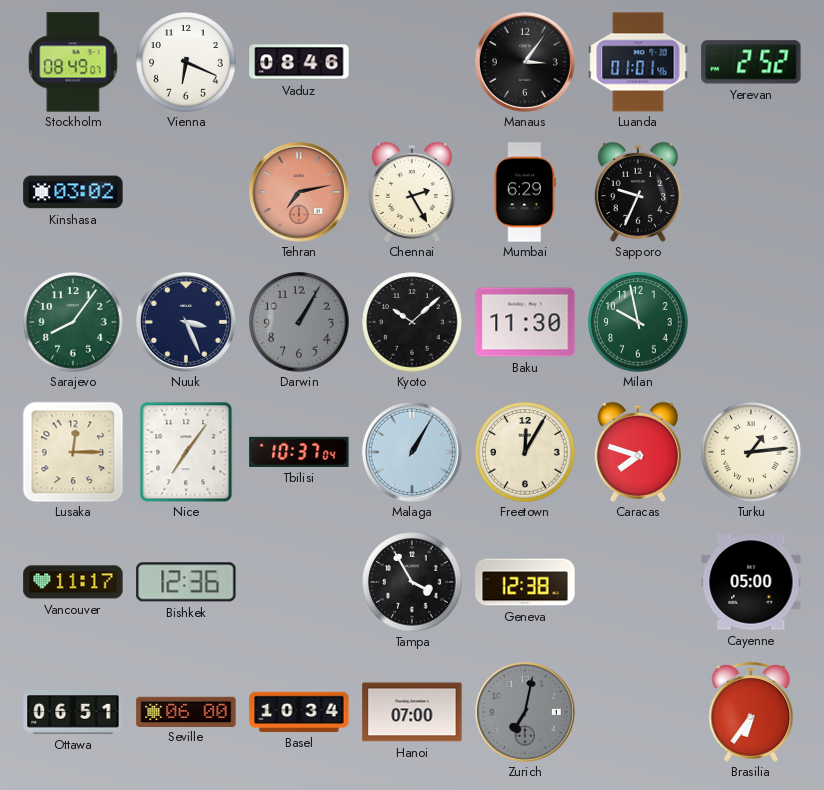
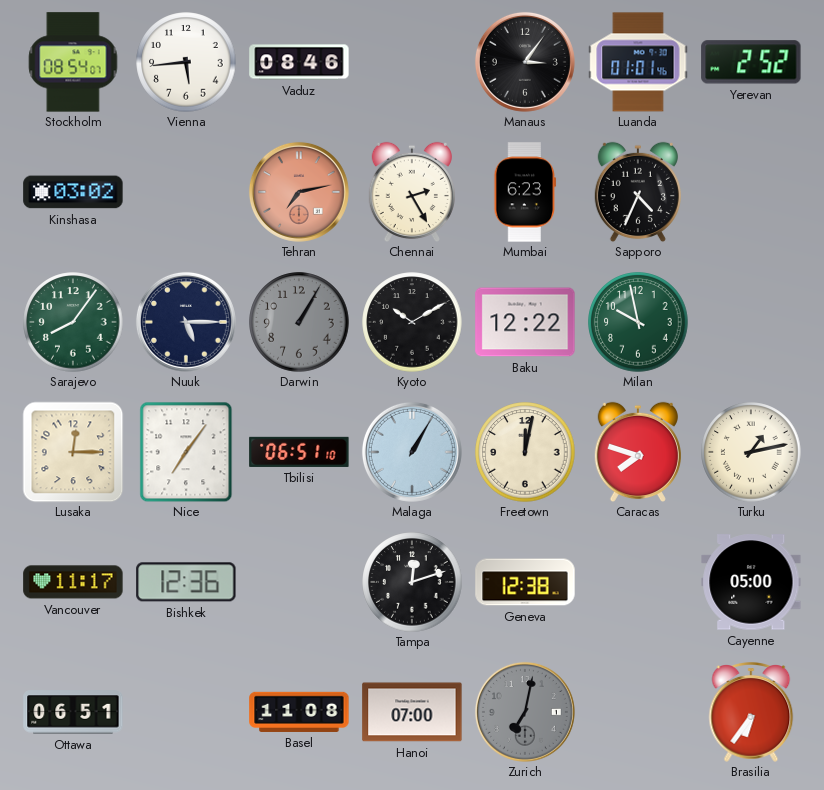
Stockholm: 08:49 -> 08:54
Vienna: 6:19 -> 5:44
Mumbai: 6:29 -> 6:23
Sapporo: 9:34 -> 4:34
Nuuk: 3:26 -> 5:15
Kyoto: 10:08 -> 10:10
Baku: 11:30 -> 12:22
Tbilisi: 10:37 -> 06:51
Freetown: 12:05 -> 12:02
Turku: 1:14 -> 1:13
Tampa: 3:55 -> 12:12
Seville: 06:00 -> none
Basel: 10:34 -> 11:08
